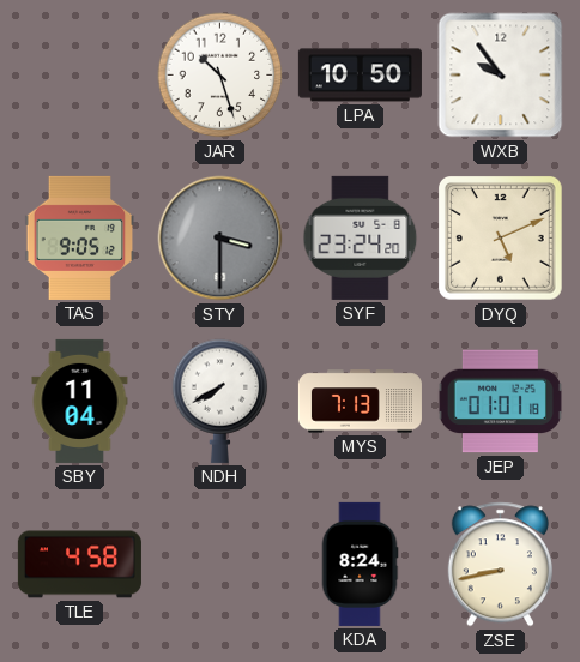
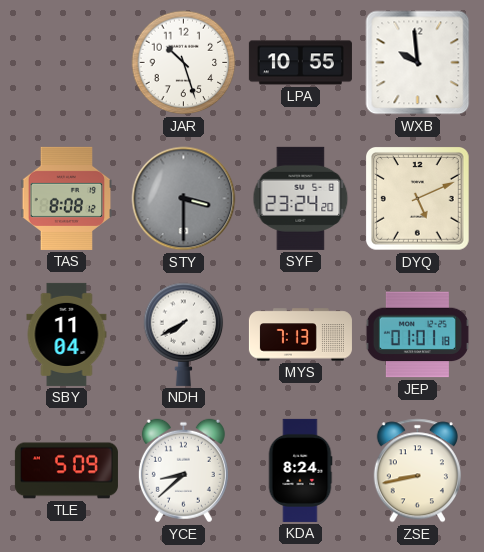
LPA: 10:50 -> 10:55
WXB: 9:54 -> 9:59
TAS: 9:05 -> 8:08
TLE: 4:58 -> 5:09
YCE: none -> 8:38
